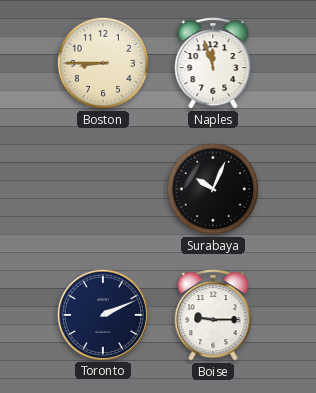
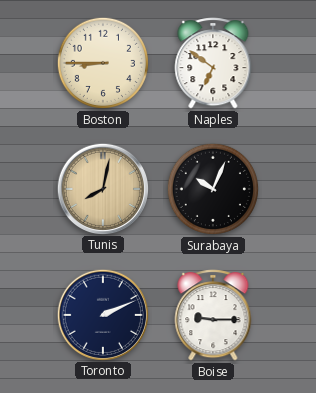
Naples: 11:57 -> 6:51
Tunis: none -> 8:02
